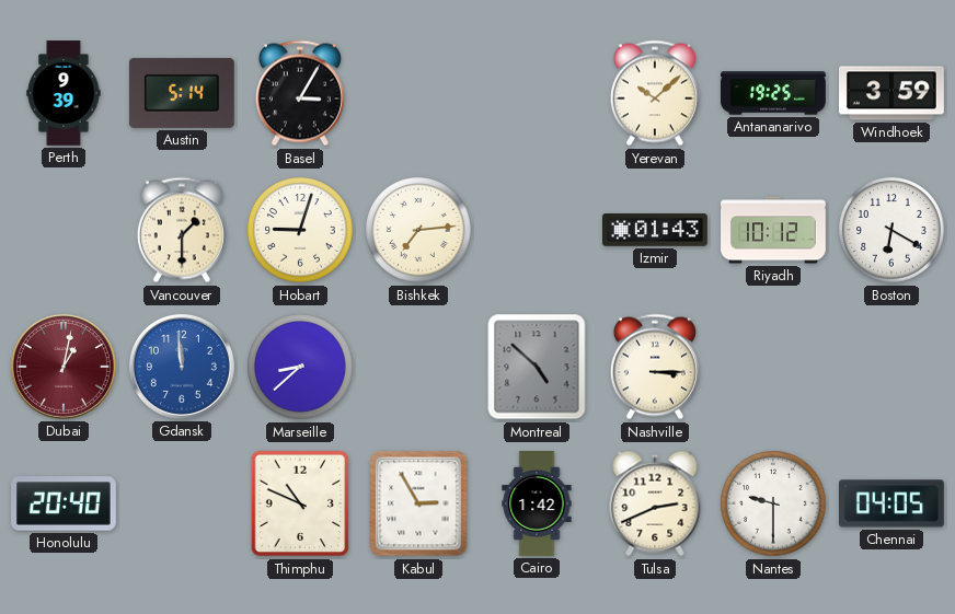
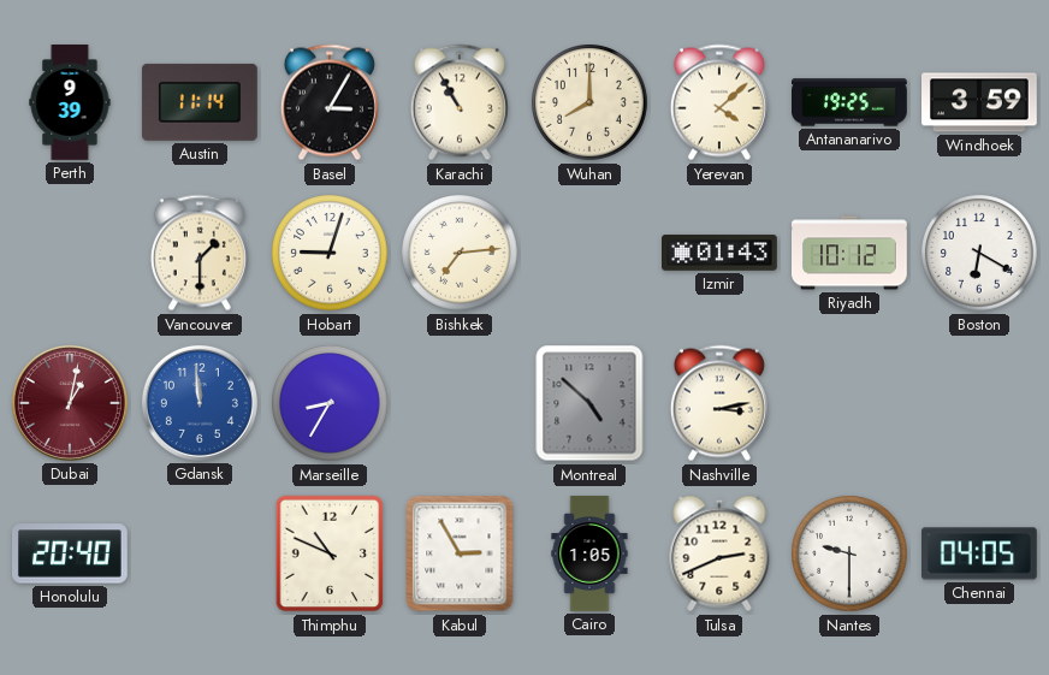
Austin: 5:14 -> 11:14
Karachi: none -> 10:55
Wuhan: none -> 8:00
Yerevan: 10:08 -> 4:08
Marseille: 8:38 -> 8:35
Nashville: 3:15 -> 3:13
Cairo: 1:42 -> 1:05
